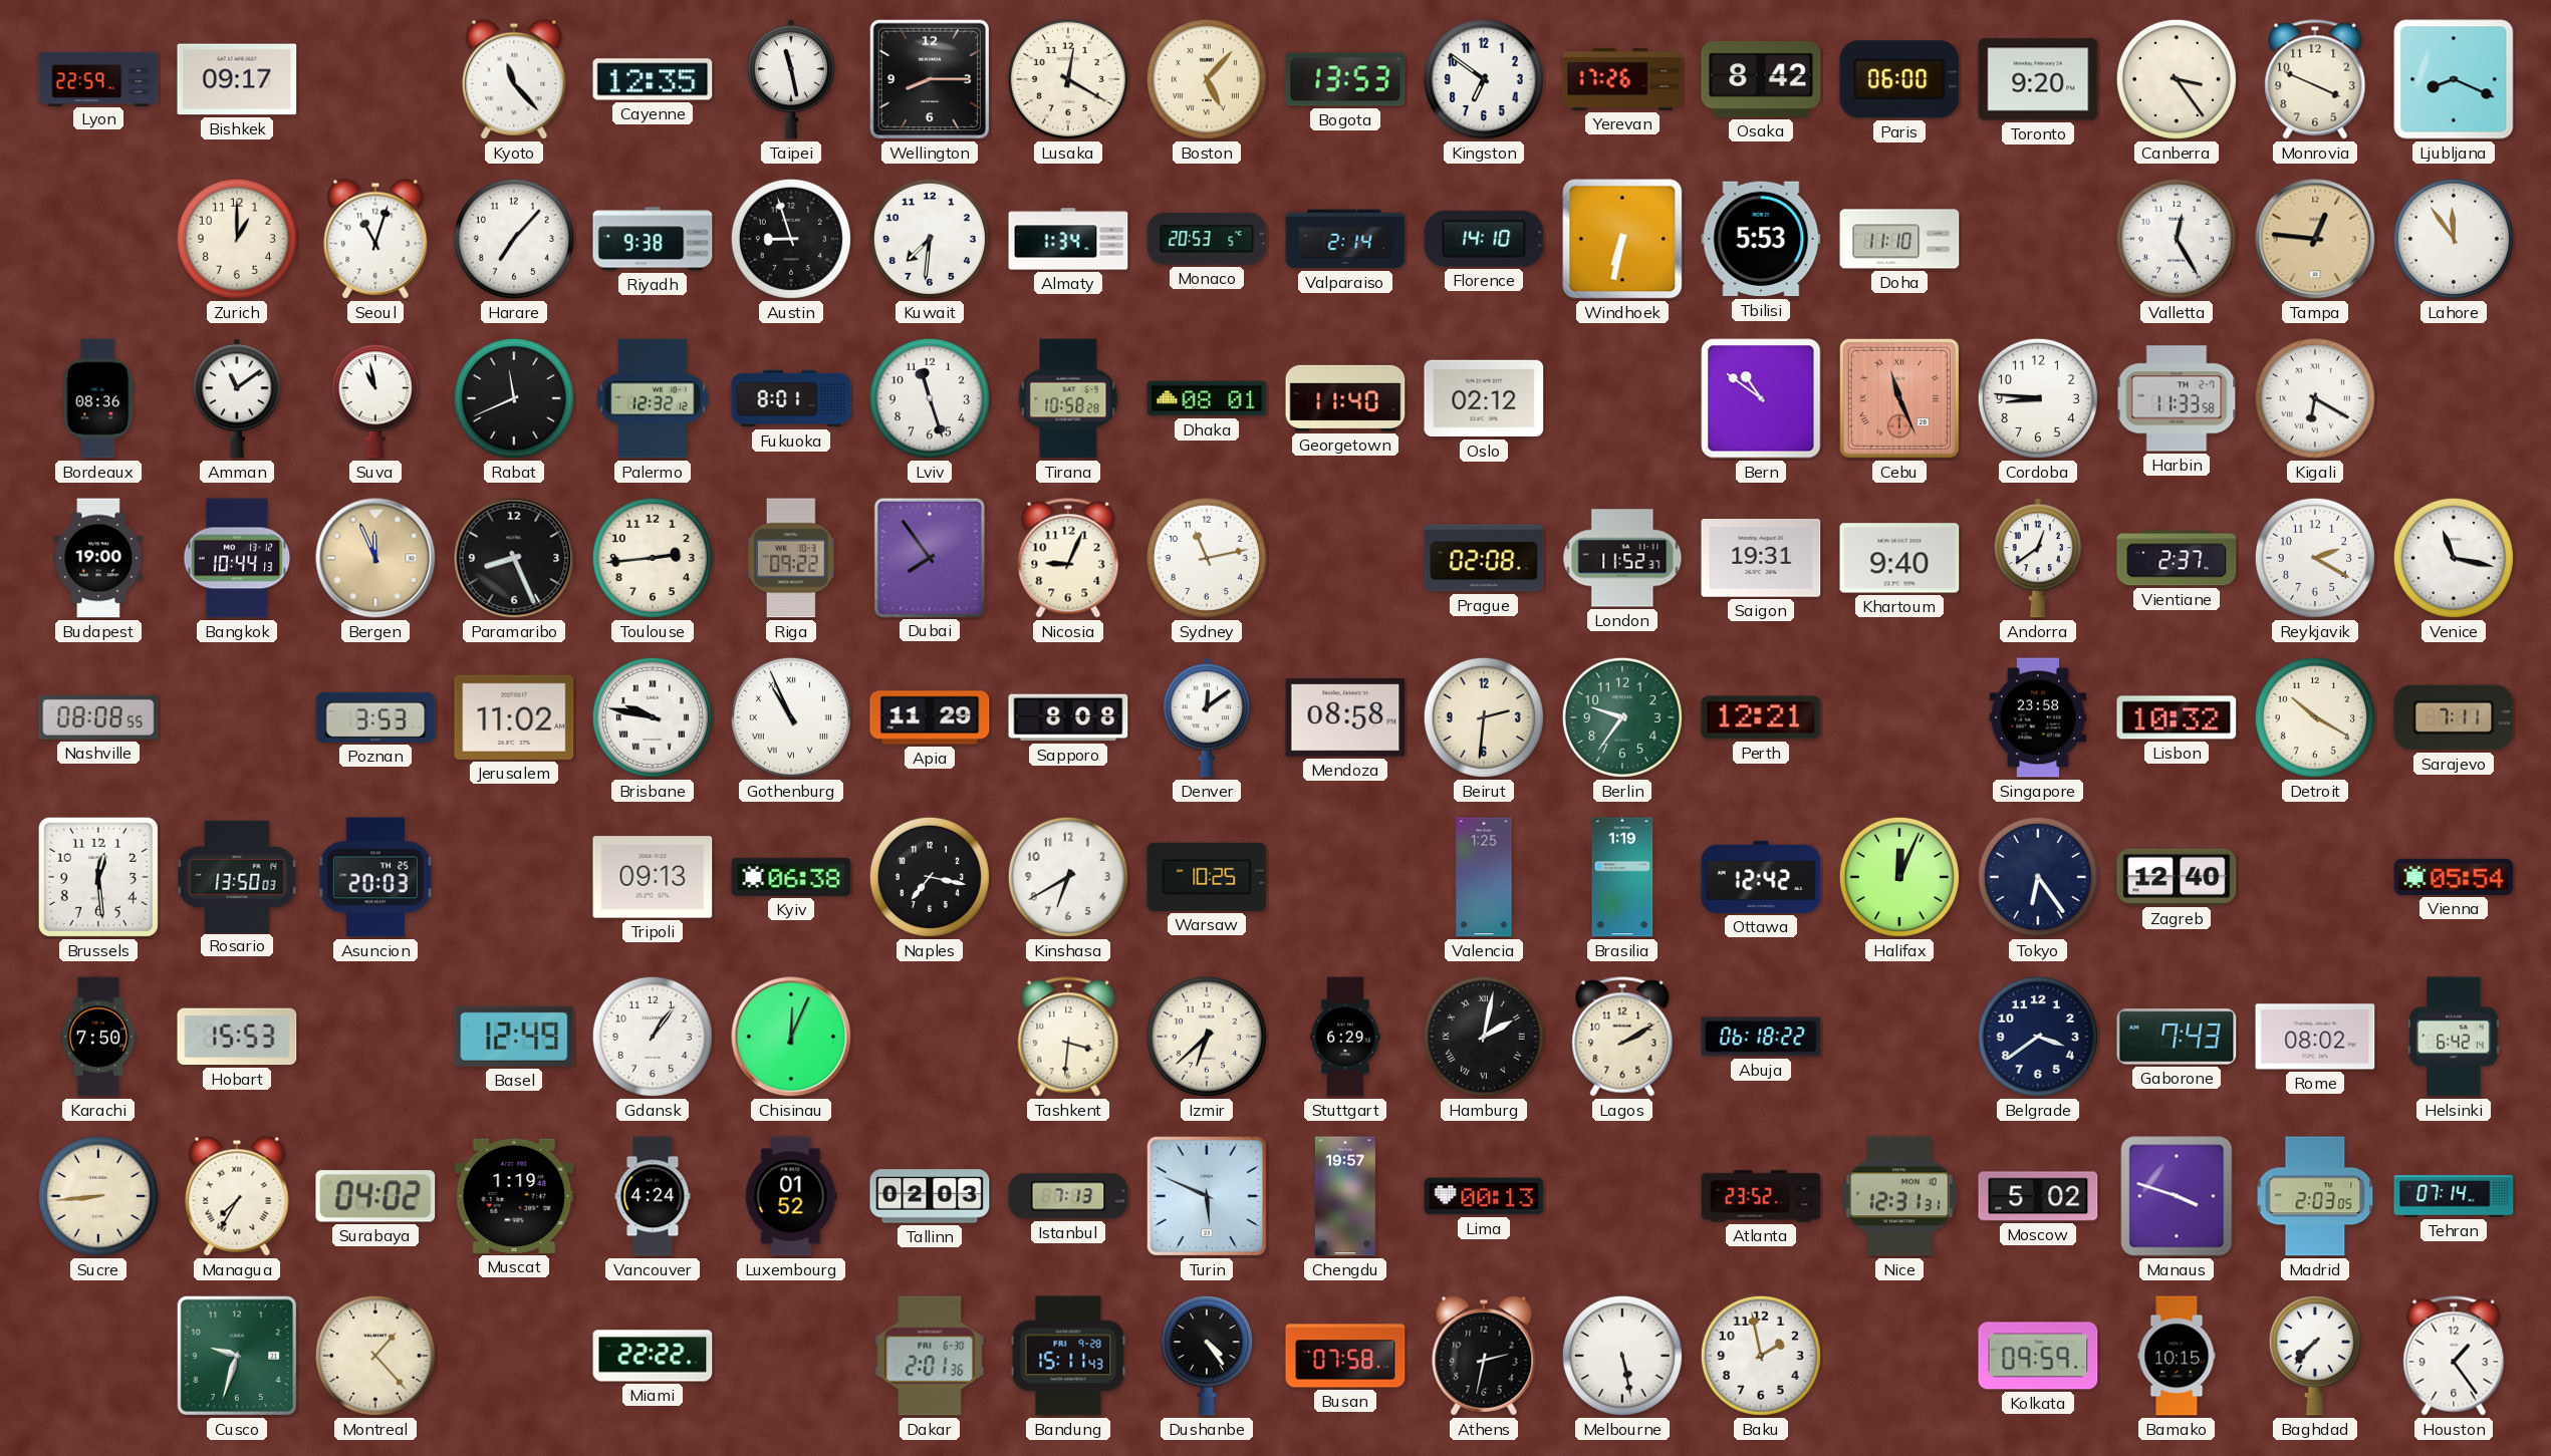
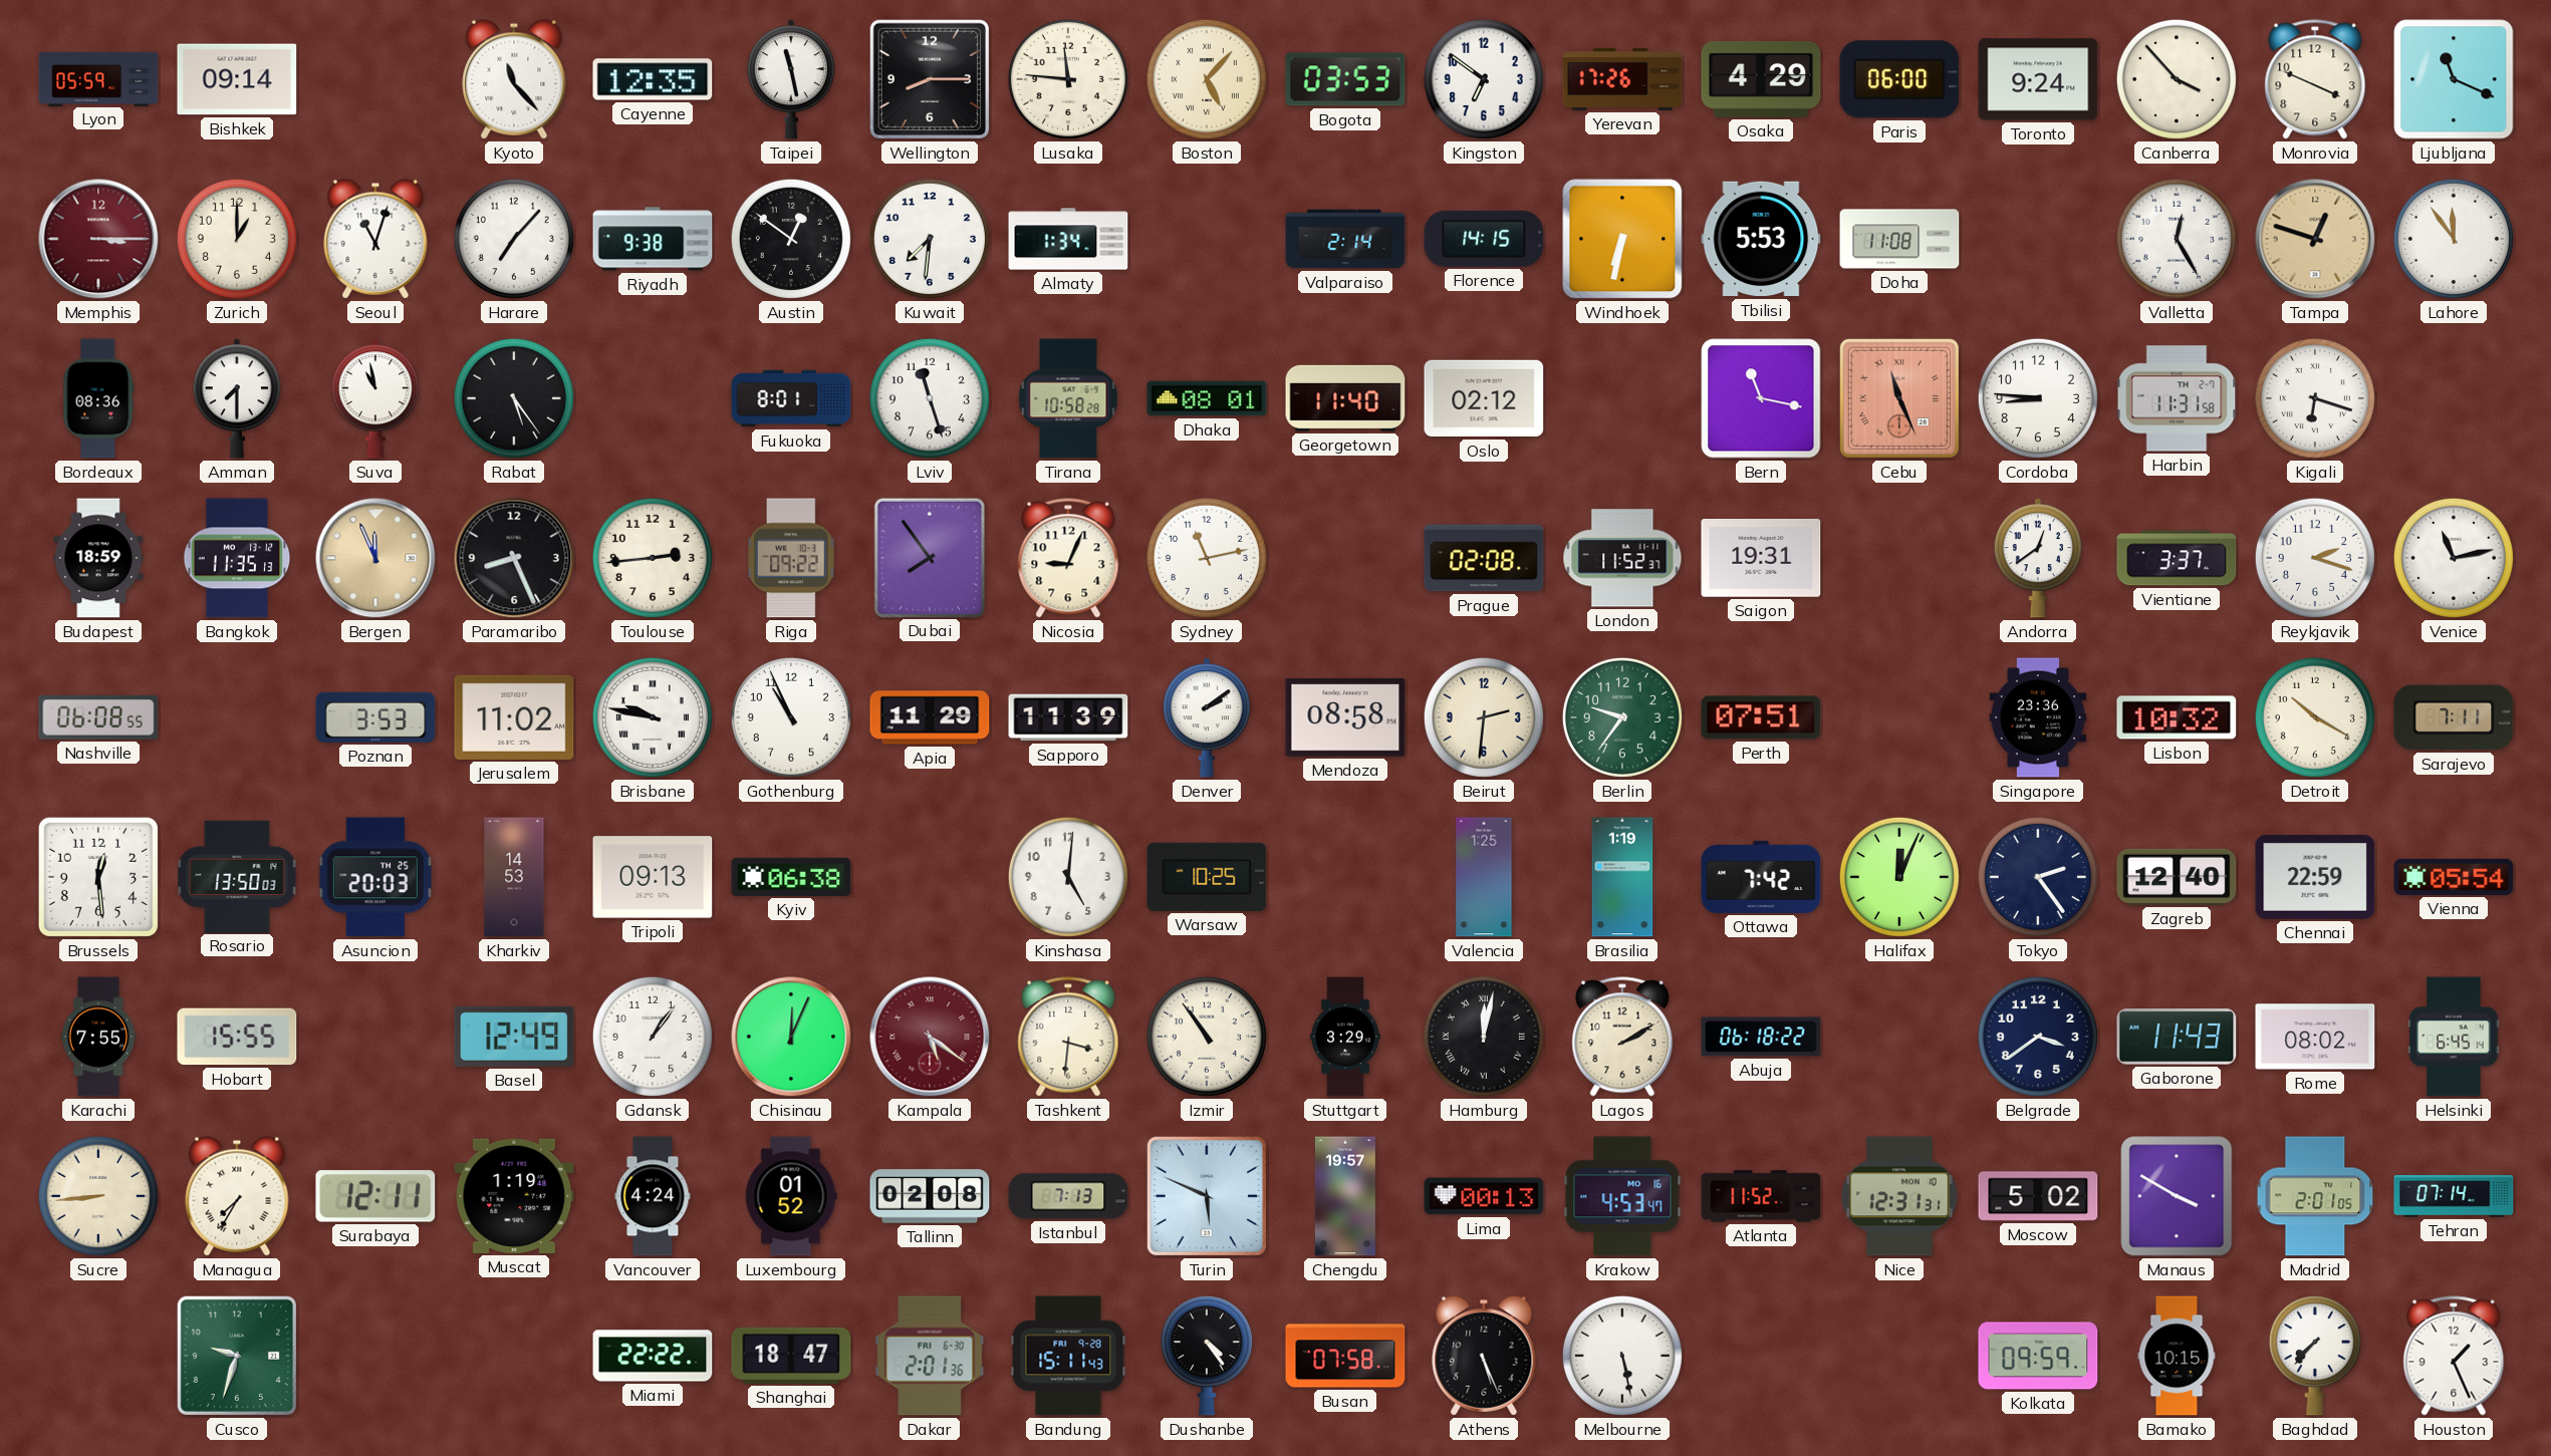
Lyon: 22:59 -> 05:59
Bishkek: 09:17 -> 09:14
Lusaka: 12:20 -> 11:46
Bogota: 13:53 -> 03:53
Osaka: 8:42 -> 4:29
Toronto: 9:20 -> 9:24
Canberra: 3:24 -> 3:53
Ljubljana: 8:19 -> 11:19
Memphis: none -> 3:15
Austin: 8:57 -> 12:51
Monaco: 20:53 -> none
Florence: 14:10 -> 14:15
Doha: 11:10 -> 11:08
Tampa: 12:46 -> 12:48
Amman: 11:09 -> 7:30
Rabat: 11:41 -> 5:24
Palermo: 12:32 -> none
Bern: 10:51 -> 11:17
Harbin: 11:33 -> 11:31
Kigali: 6:20 -> 6:18
Budapest: 19:00 -> 18:59
Bangkok: 10:44 -> 11:35
Khartoum: 9:40 -> none
Vientiane: 2:37 -> 3:37
Reykjavik: 2:20 -> 2:18
Venice: 11:17 -> 11:13
Nashville: 08:08 -> 06:08
Gothenburg numerals: Roman -> Arabic
Sapporo: 8:08 -> 11:39
Denver: 12:09 -> 2:09
Perth: 12:21 -> 07:51
Singapore: 23:58 -> 23:36
Kharkiv: none -> 14:53
Naples: 7:17 -> none
Kinshasa: 6:40 -> 5:01
Ottawa: 12:42 -> 7:42
Tokyo: 6:24 -> 2:24
Chennai: none -> 22:59
Karachi: 7:50 -> 7:55
Hobart: 15:53 -> 15:55
Kampala: none -> 5:21
Izmir: 6:38 -> 10:54
Stuttgart: 6:29 -> 3:29
Hamburg: 2:02 -> 12:02
Gaborone: 7:43 -> 11:43
Helsinki: 6:42 -> 6:45
Surabaya: 04:02 -> 12:11
Tallinn: 02:03 -> 02:08
Krakow: none -> 4:53
Atlanta: 23:52 -> 11:52
Manaus: 3:48 -> 3:50
Madrid: 2:03 -> 2:01
Montreal: 1:23 -> none
Shanghai: none -> 18:47
Athens: 2:32 -> 5:26
Baku: 1:58 -> none
Houston: 1:24 -> 1:26
